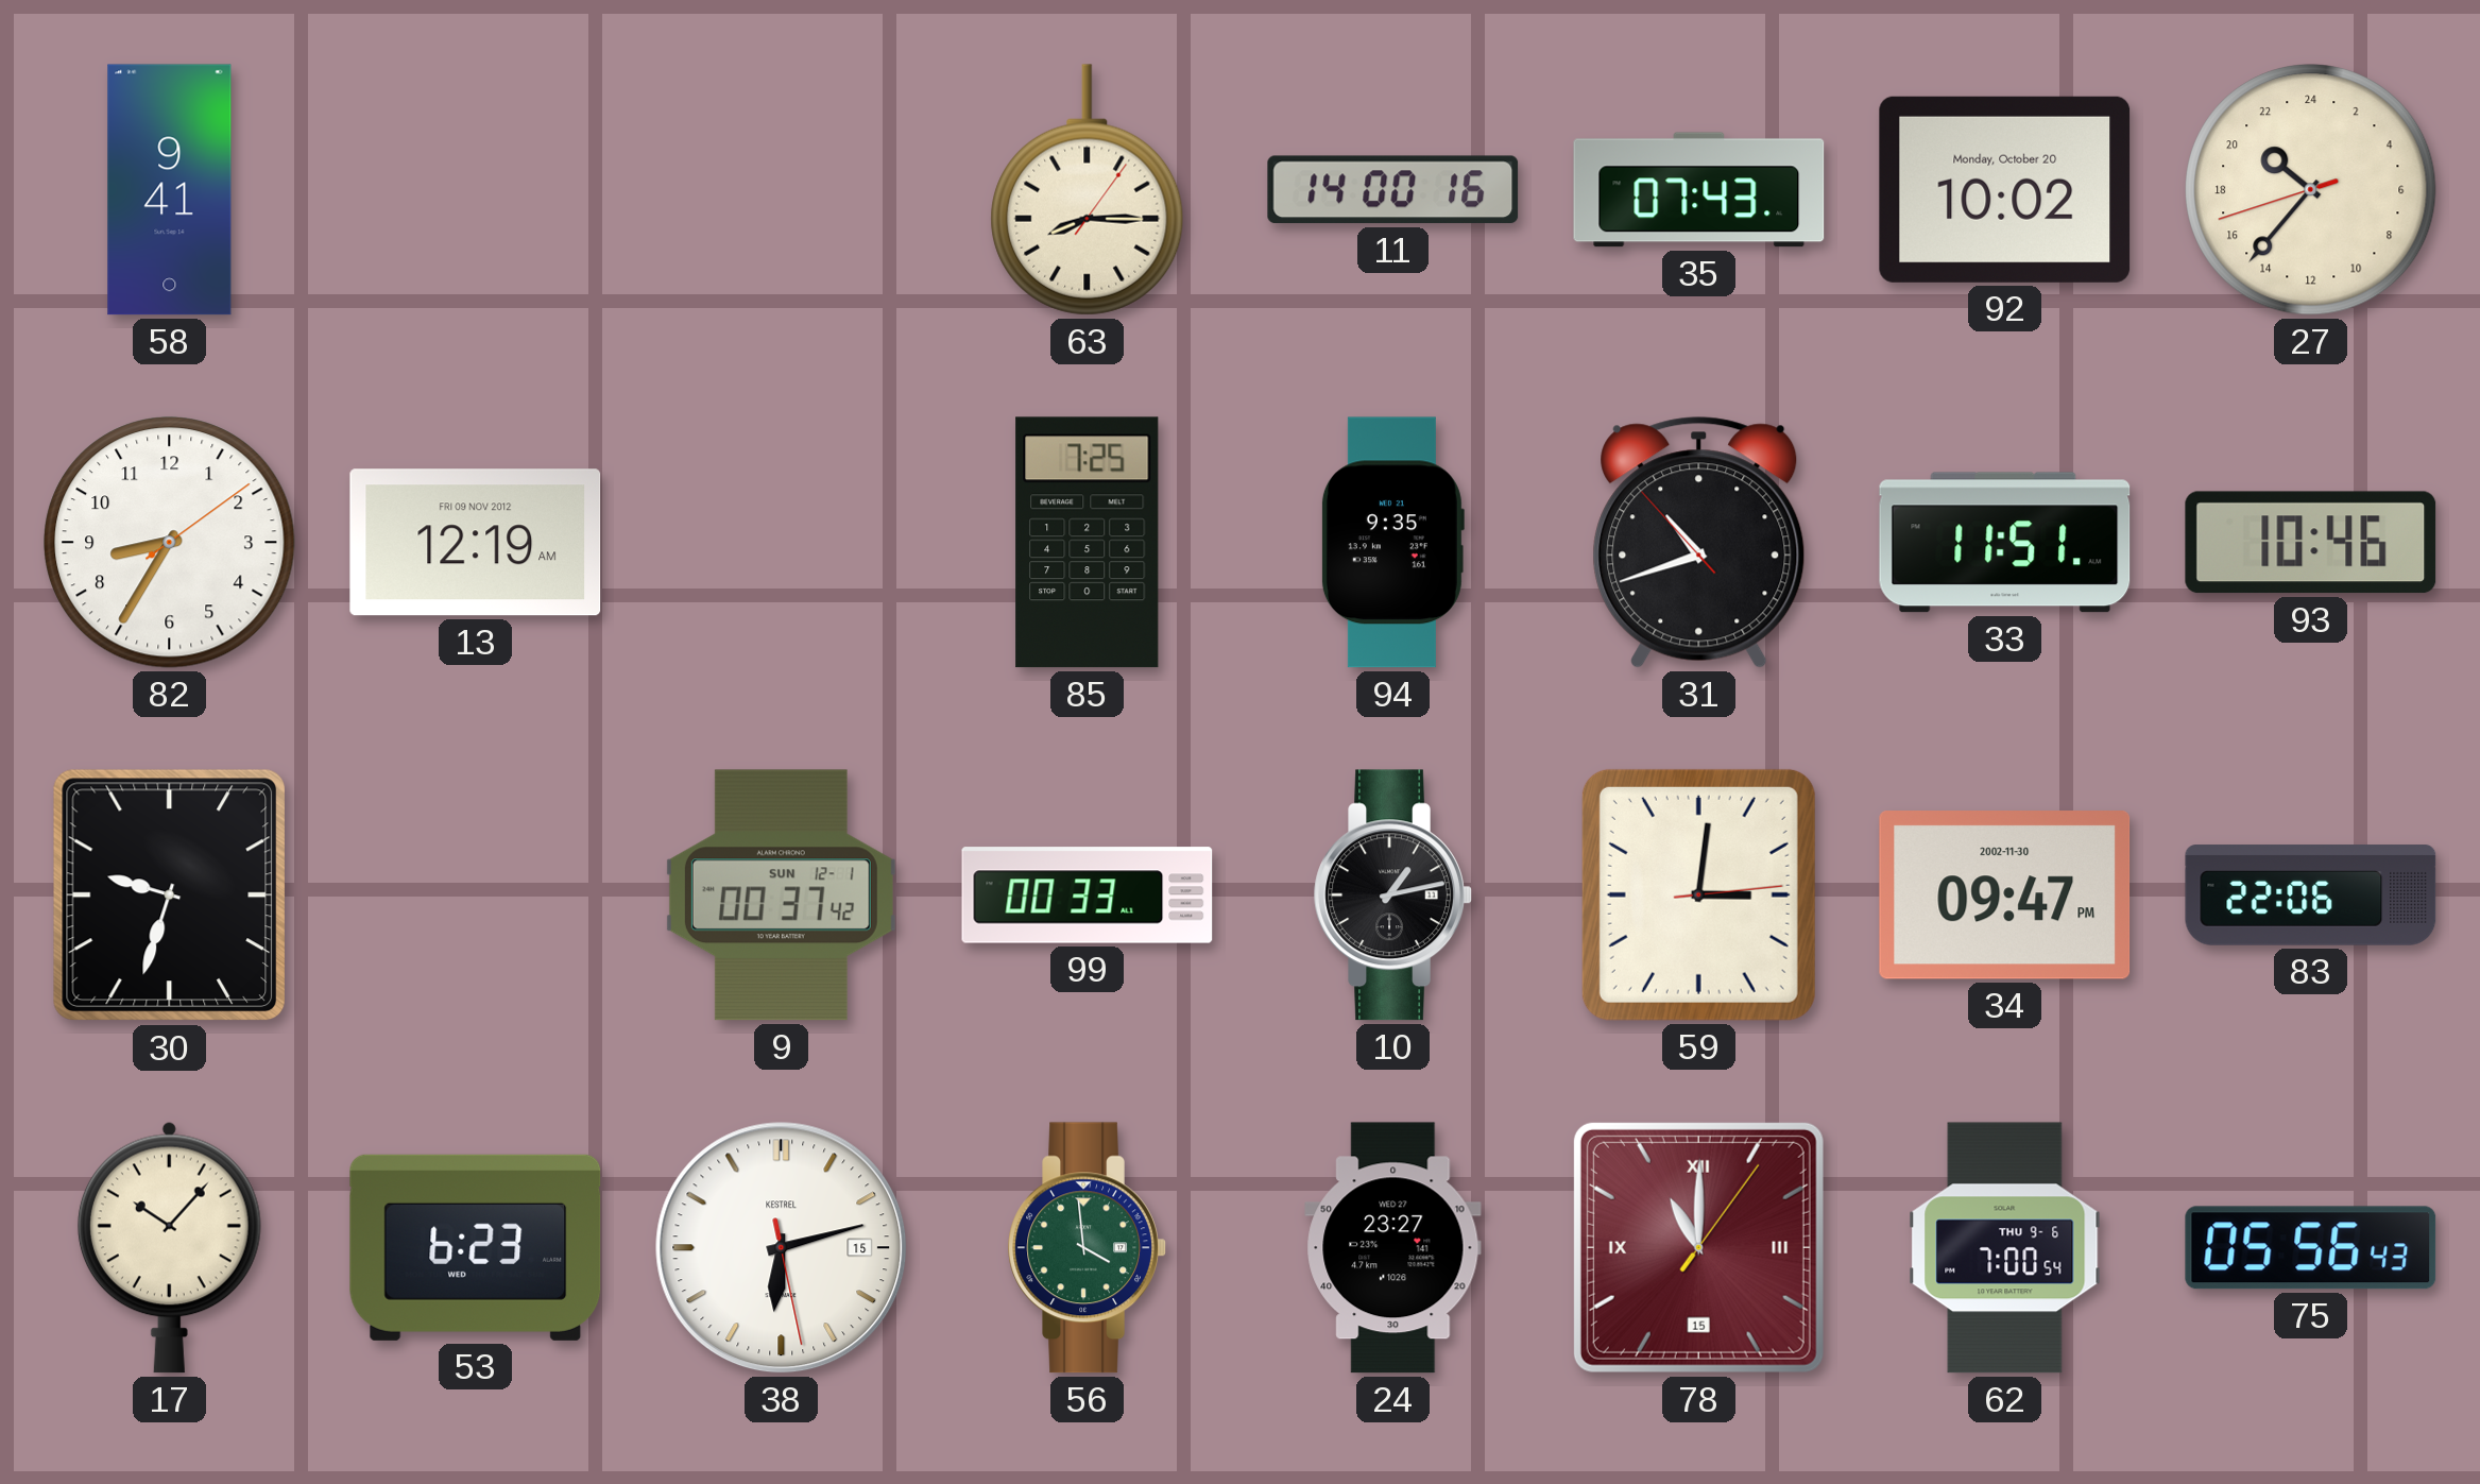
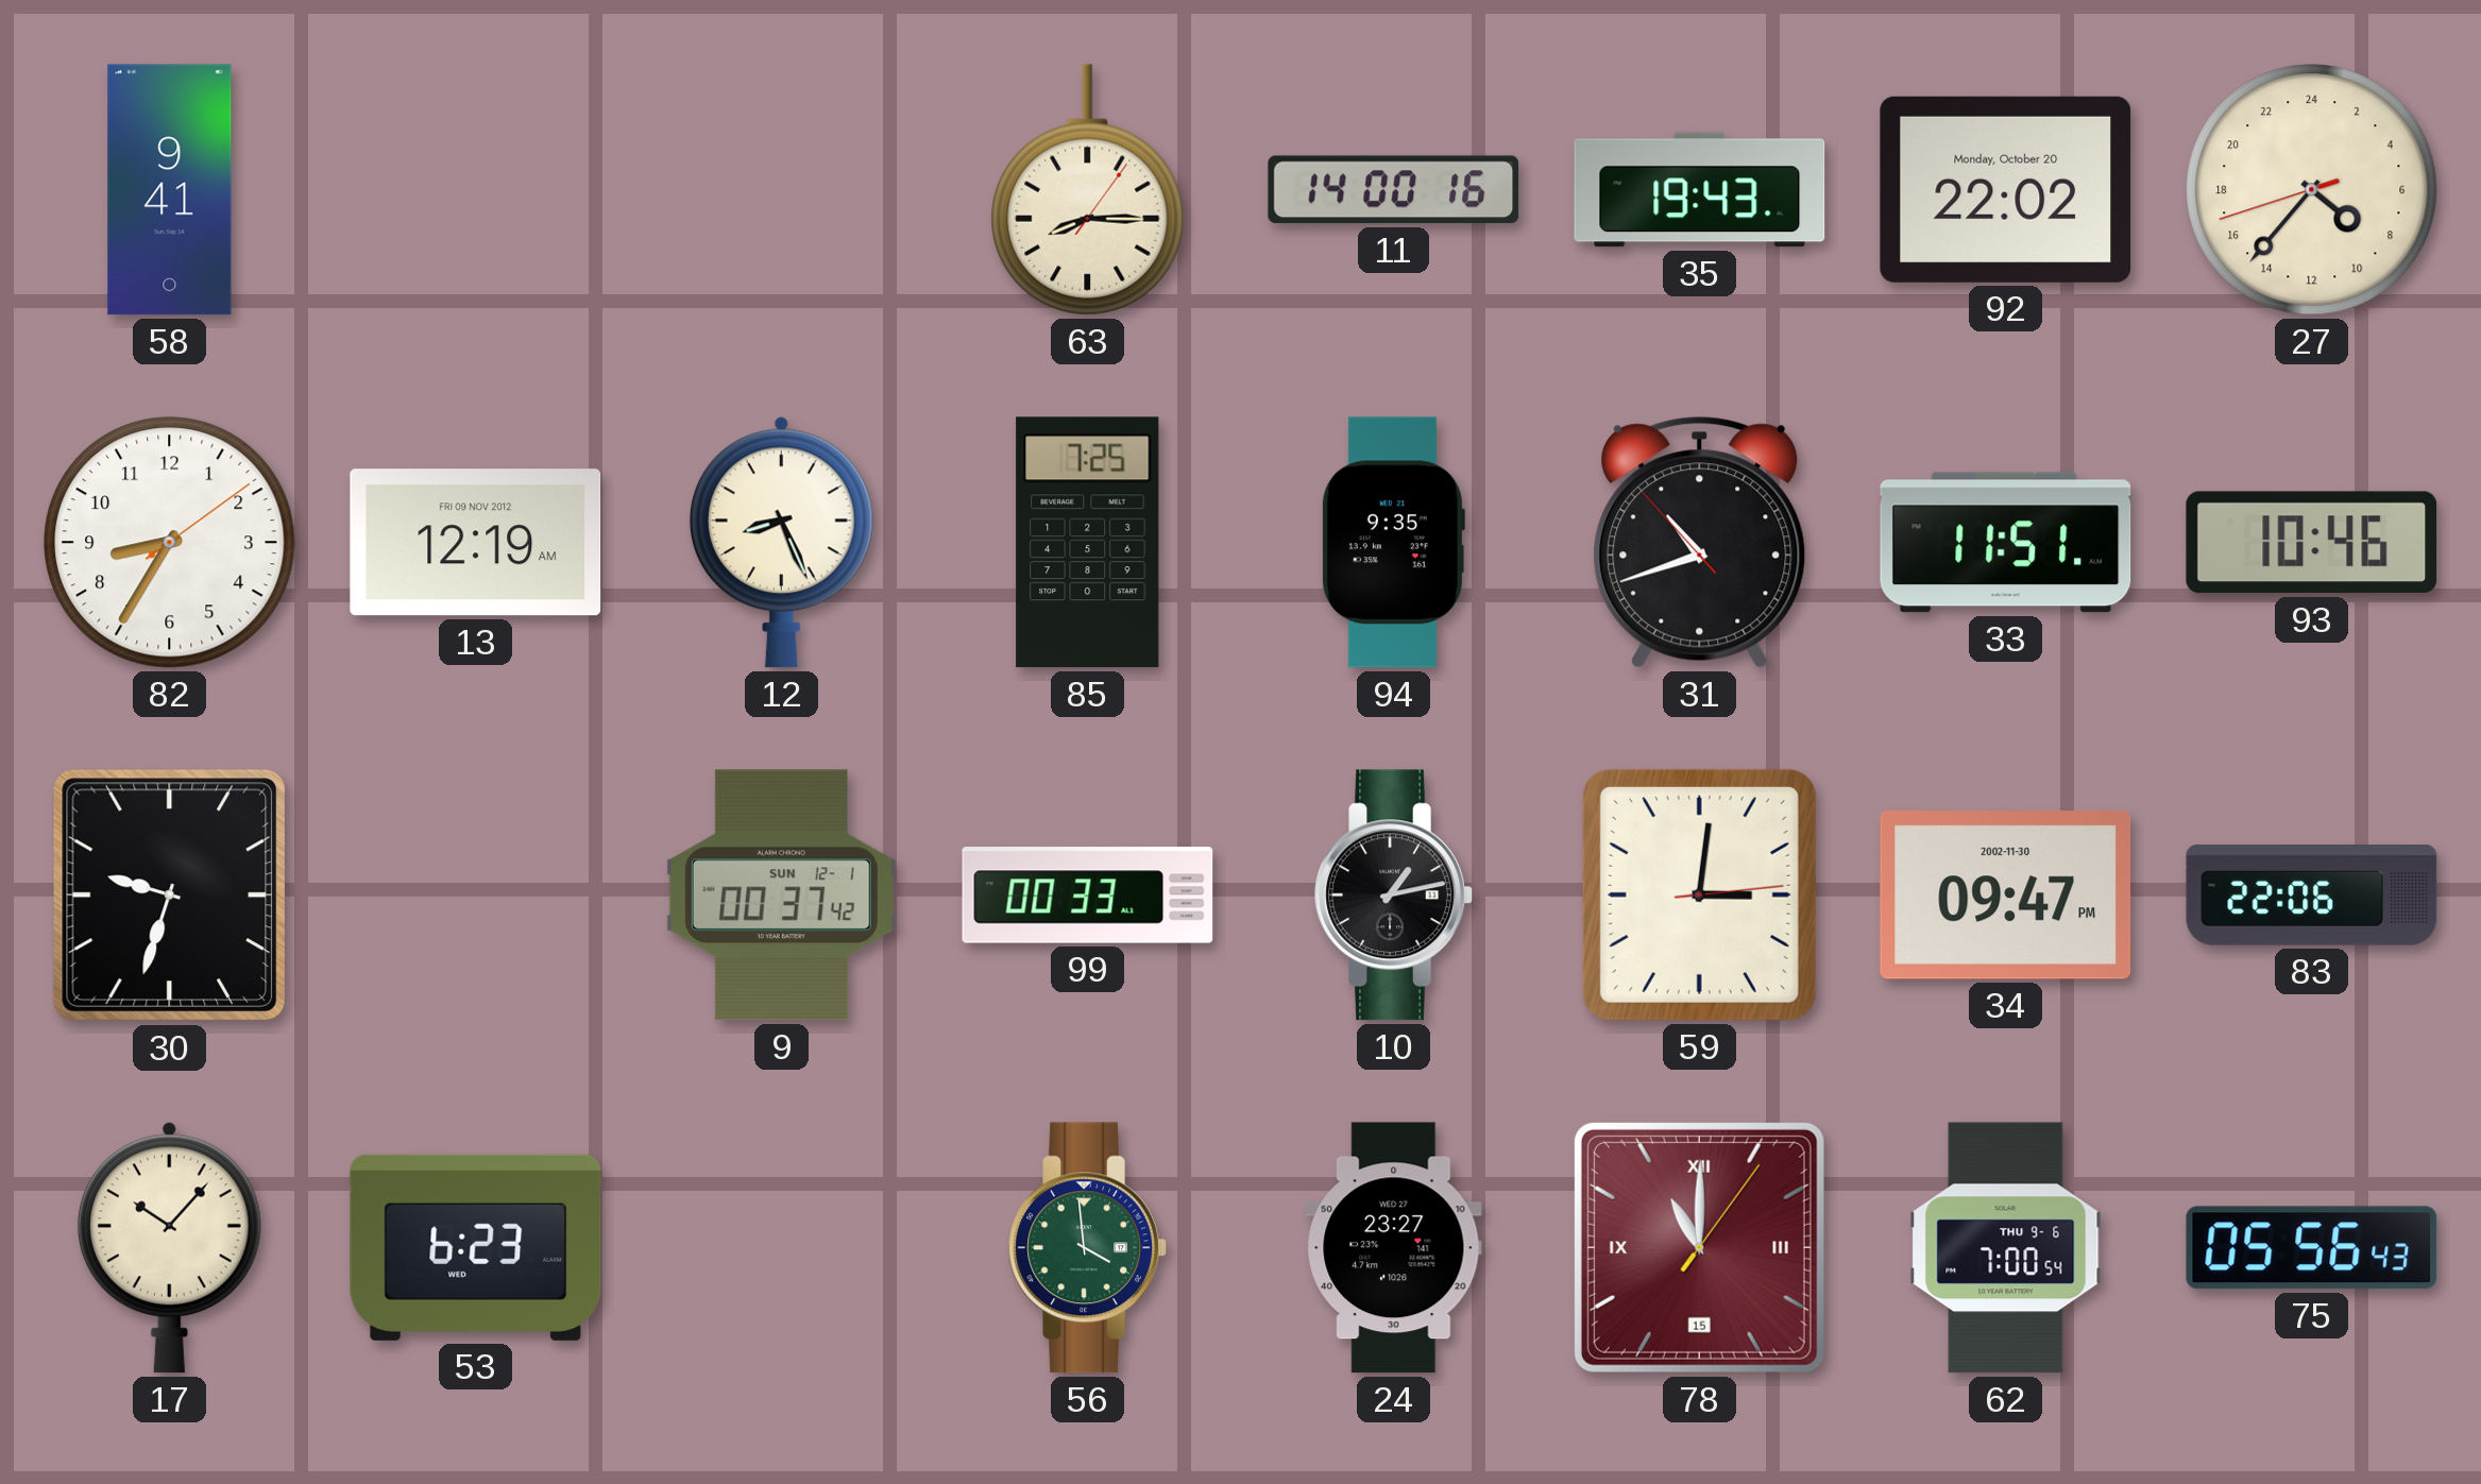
35: 07:43 -> 19:43
92: 10:02 -> 22:02
27: 20:36 -> 8:36
12: none -> 8:26
38: 6:12 -> none
